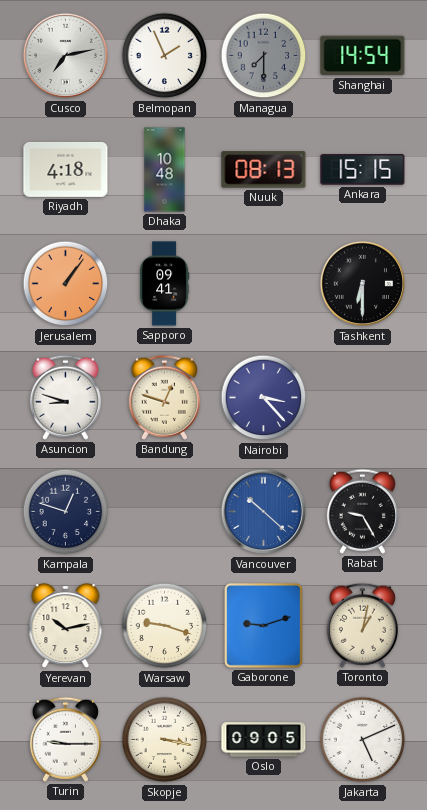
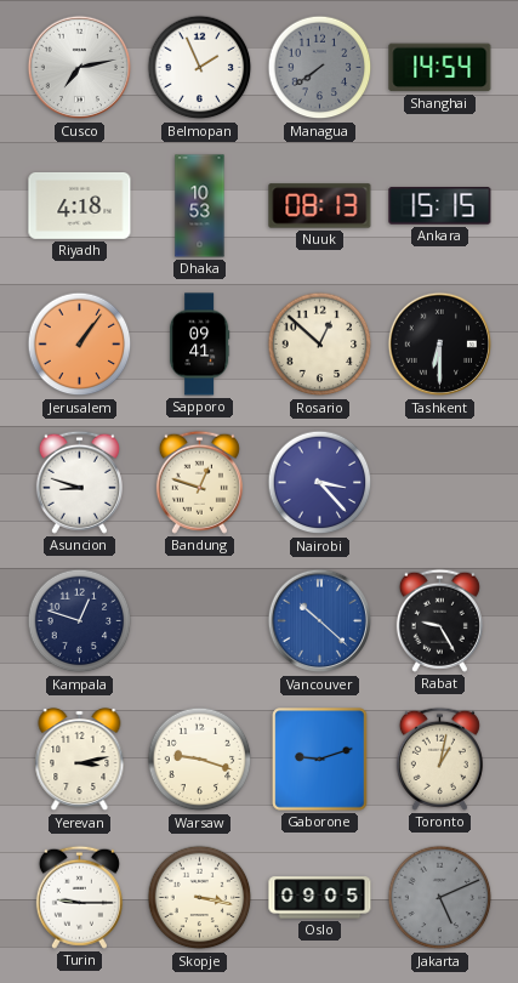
Managua: 7:30 -> 7:39
Dhaka: 10:48 -> 10:53
Rosario: none -> 12:52
Yerevan: 10:13 -> 3:13
Jakarta dial: white -> grey
